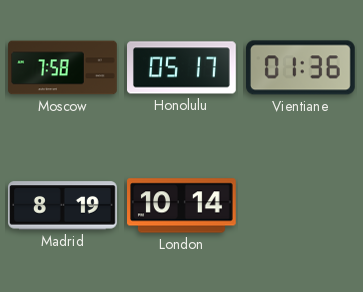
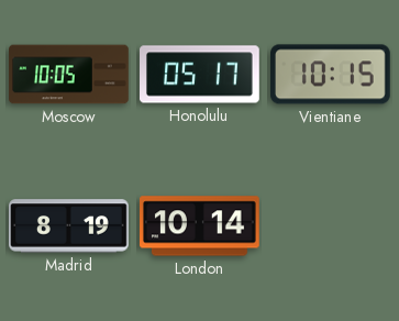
Moscow: 7:58 -> 10:05
Vientiane: 01:36 -> 10:15
